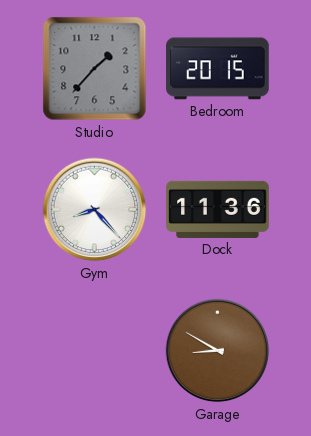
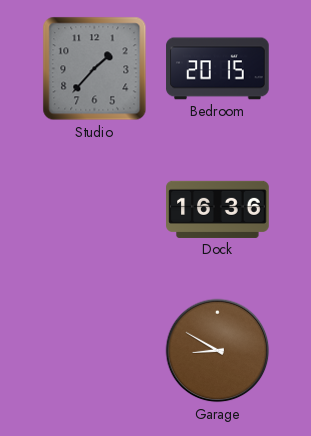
Gym: 8:23 -> none
Dock: 11:36 -> 16:36
